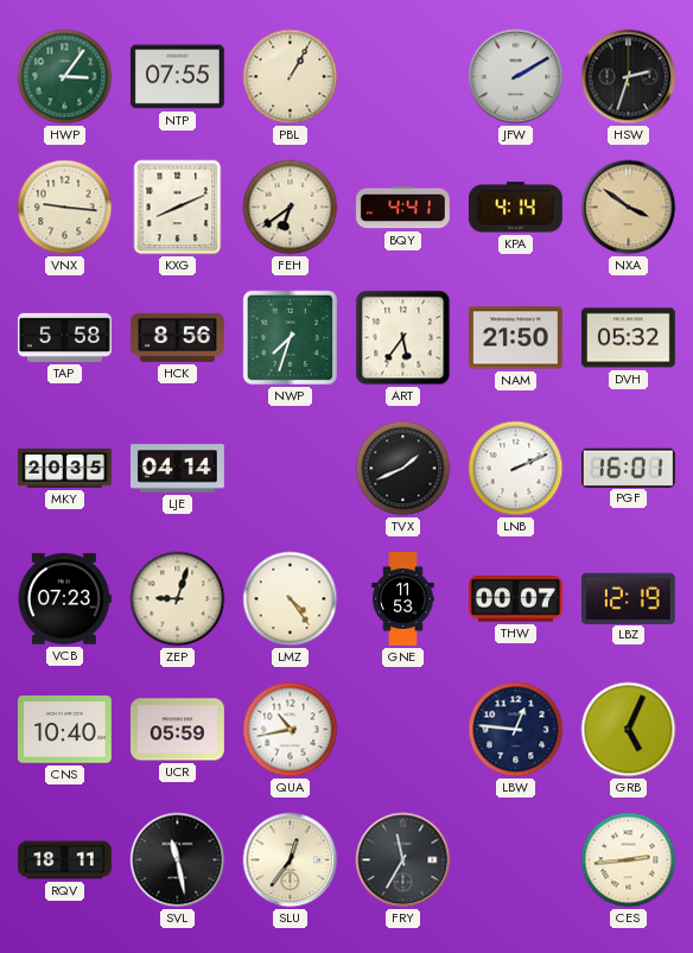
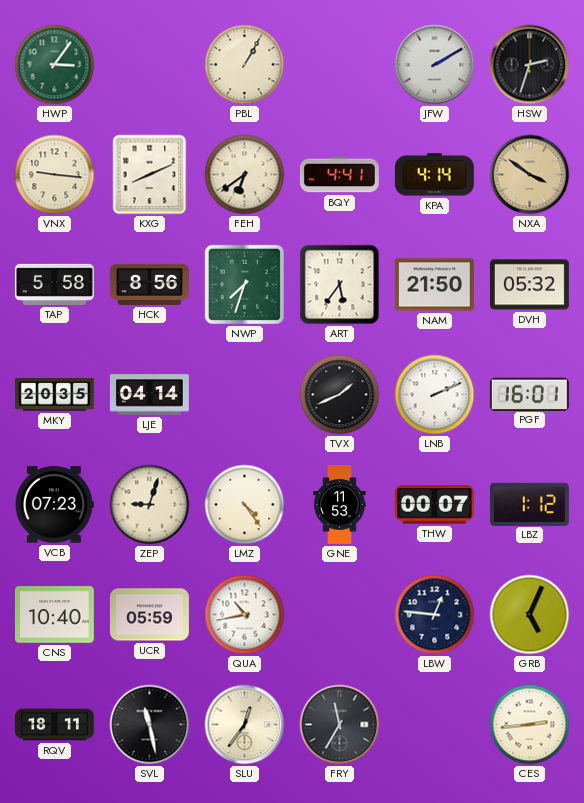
NTP: 07:55 -> none
LBZ: 12:19 -> 1:12
